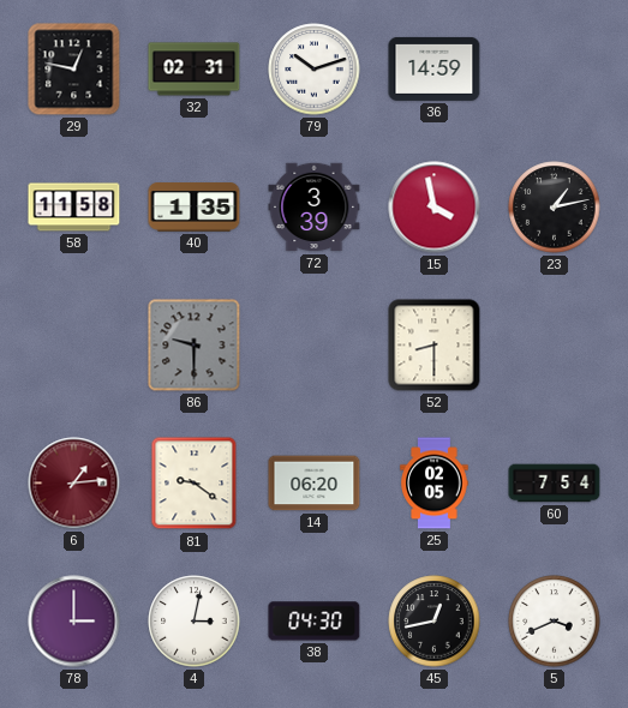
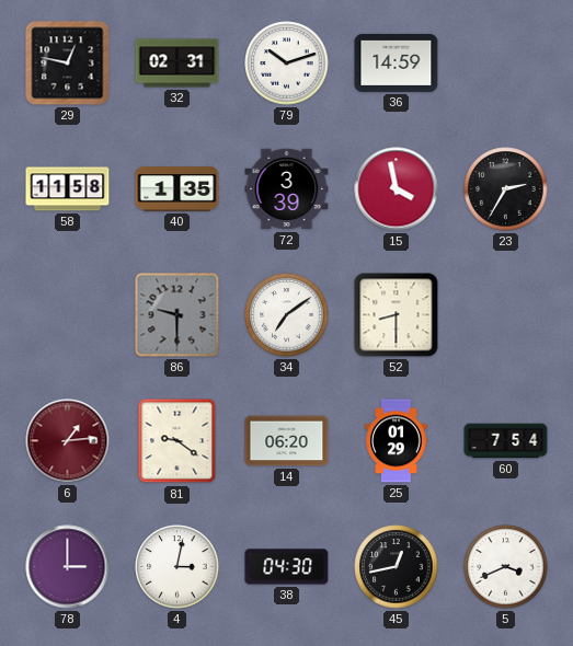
23: 1:13 -> 2:35
34: none -> 7:09
25: 02:05 -> 01:29
